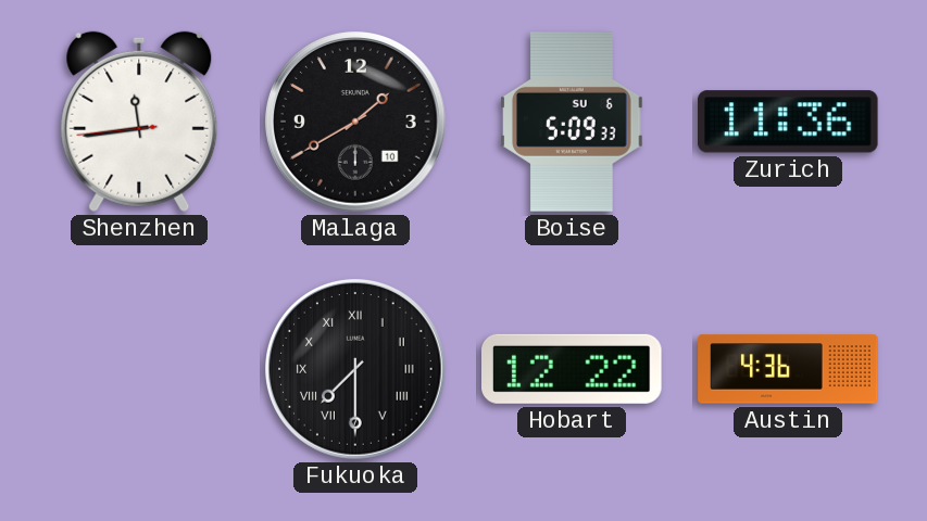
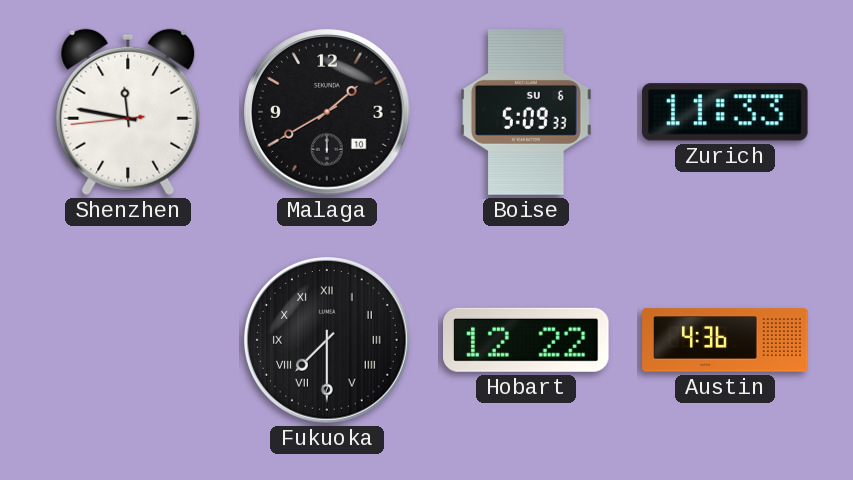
Shenzhen: 11:43 -> 11:46
Zurich: 11:36 -> 11:33
